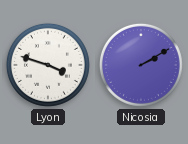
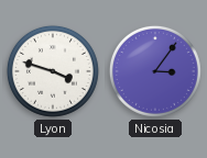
Nicosia: 2:10 -> 3:06
